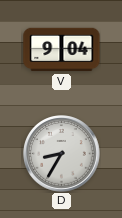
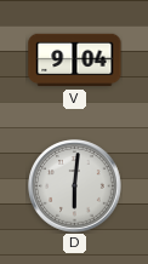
D: 8:35 -> 6:01
